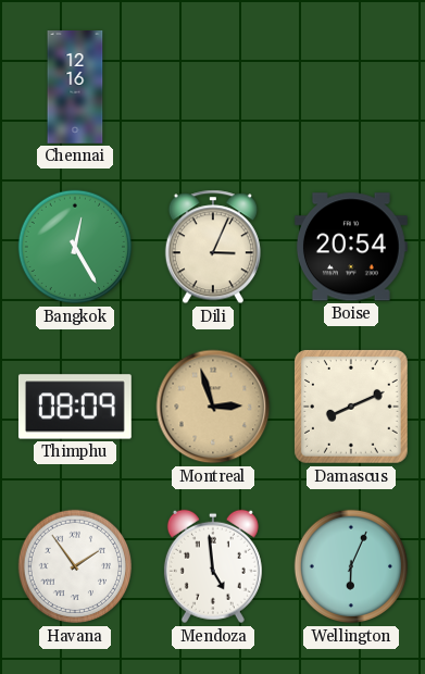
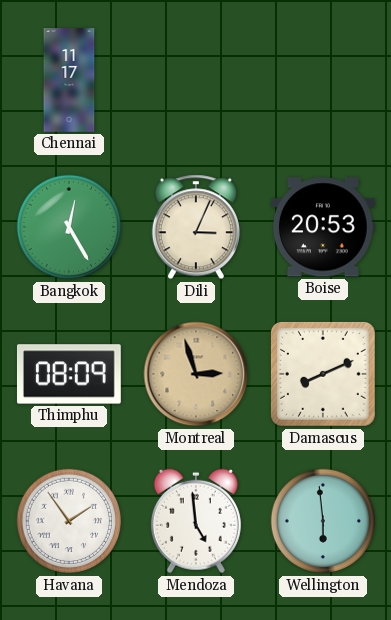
Chennai: 12:16 -> 11:17
Boise: 20:54 -> 20:53
Wellington: 6:04 -> 5:59
